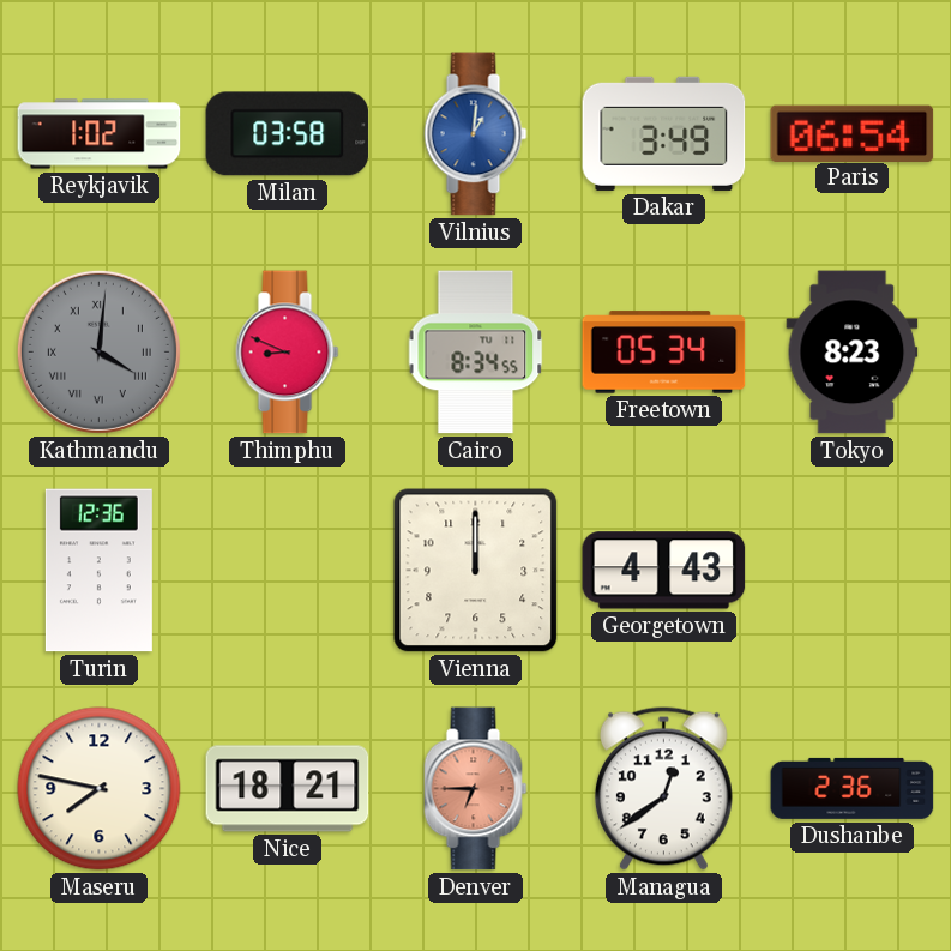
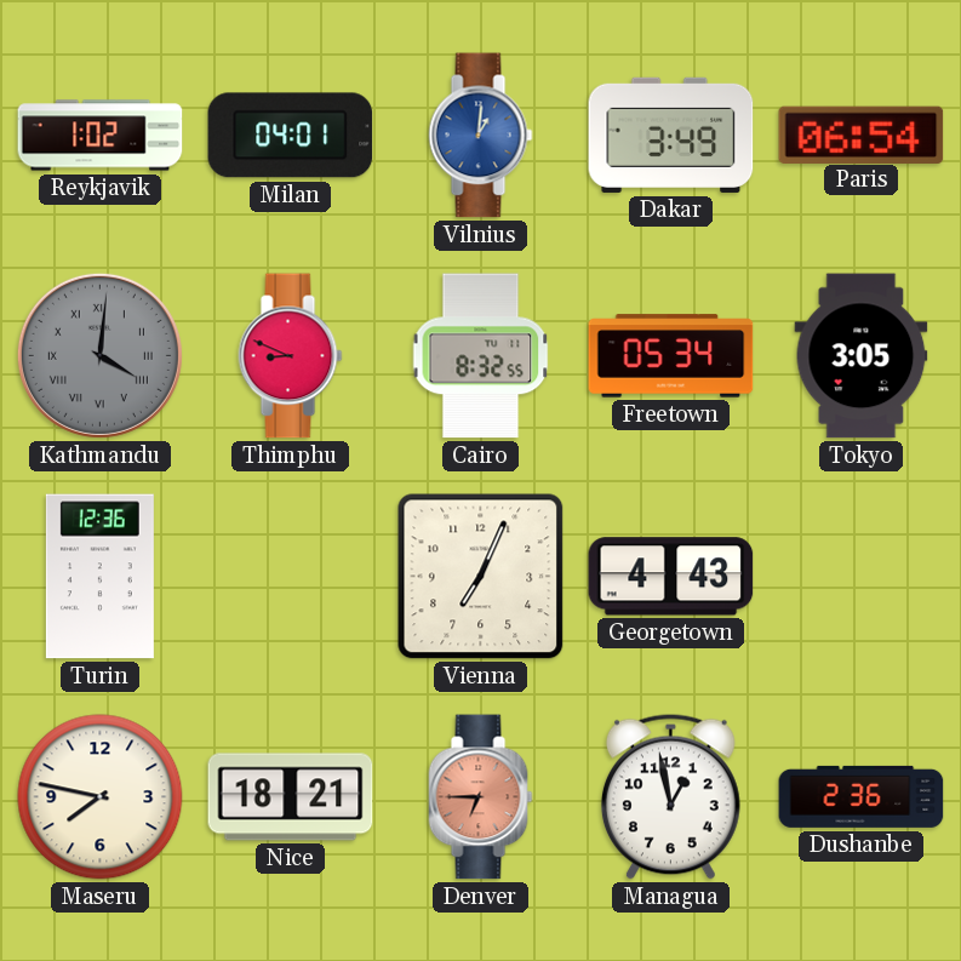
Milan: 03:58 -> 04:01
Cairo: 8:34 -> 8:32
Tokyo: 8:23 -> 3:05
Vienna: 12:00 -> 7:04
Managua: 12:39 -> 12:58
